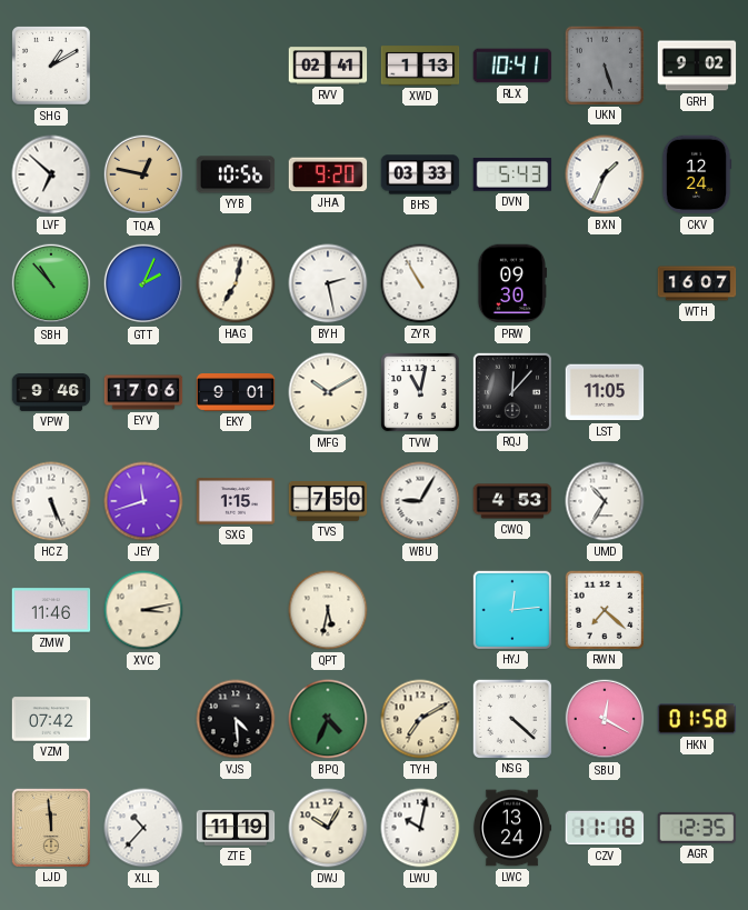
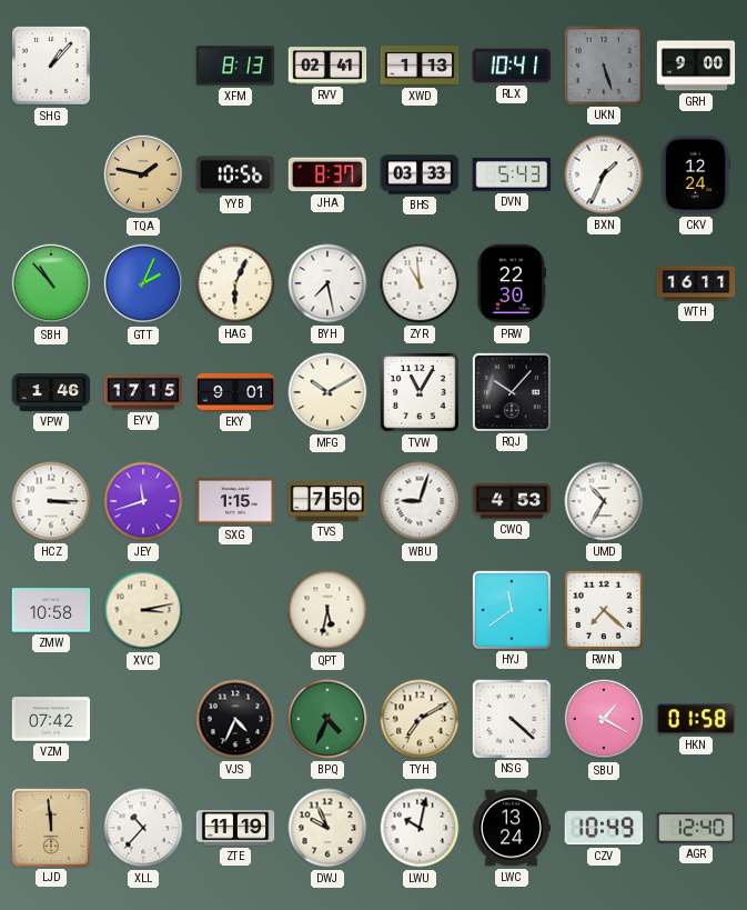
SHG: 1:10 -> 1:07
XFM: none -> 8:13
GRH: 9:02 -> 9:00
LVF: 6:52 -> none
TQA: 12:47 -> 1:47
JHA: 9:20 -> 8:37
HAG: 7:02 -> 6:04
BYH: 2:28 -> 7:28
ZYR: 10:55 -> 10:59
PRW: 09:30 -> 22:30
WTH: 16:07 -> 16:11
VPW: 9:46 -> 1:46
EYV: 17:06 -> 17:15
TVW: 11:02 -> 11:05
RQJ: 12:07 -> 10:07
LST: 11:05 -> none
HCZ: 5:26 -> 3:15
WBU: 9:05 -> 9:03
ZMW: 11:46 -> 10:58
HYJ: 12:14 -> 11:39
VJS: 4:29 -> 4:34
SBU: 12:20 -> 1:20
DWJ: 10:05 -> 9:56
CZV: 11:18 -> 10:49
AGR: 12:35 -> 12:40
